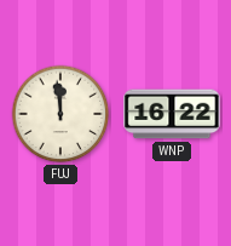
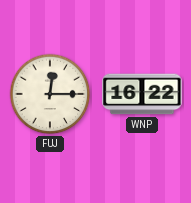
FUJ: 11:59 -> 12:15
